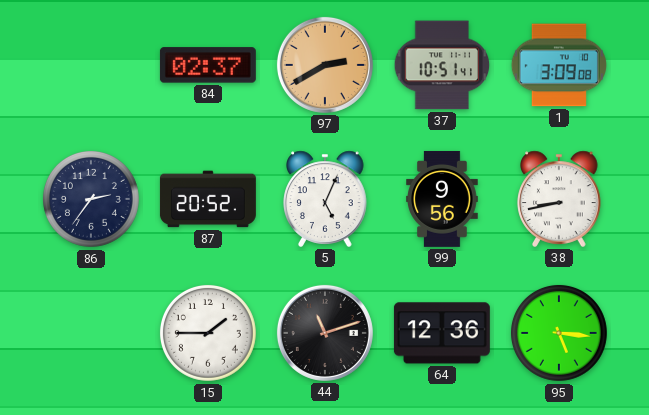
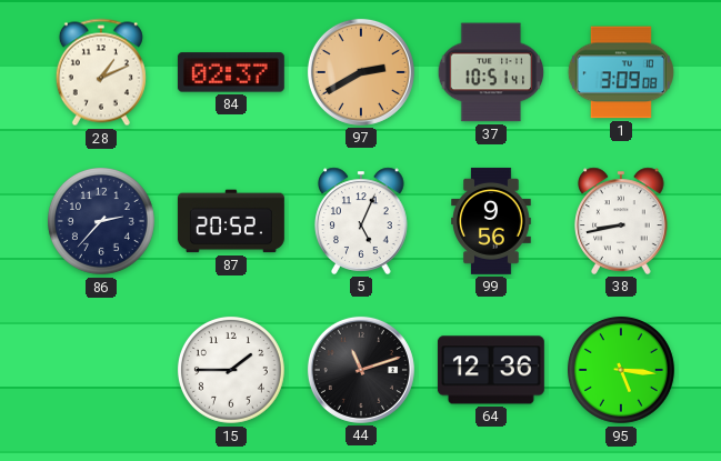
28: none -> 1:11
86: 2:36 -> 2:37
